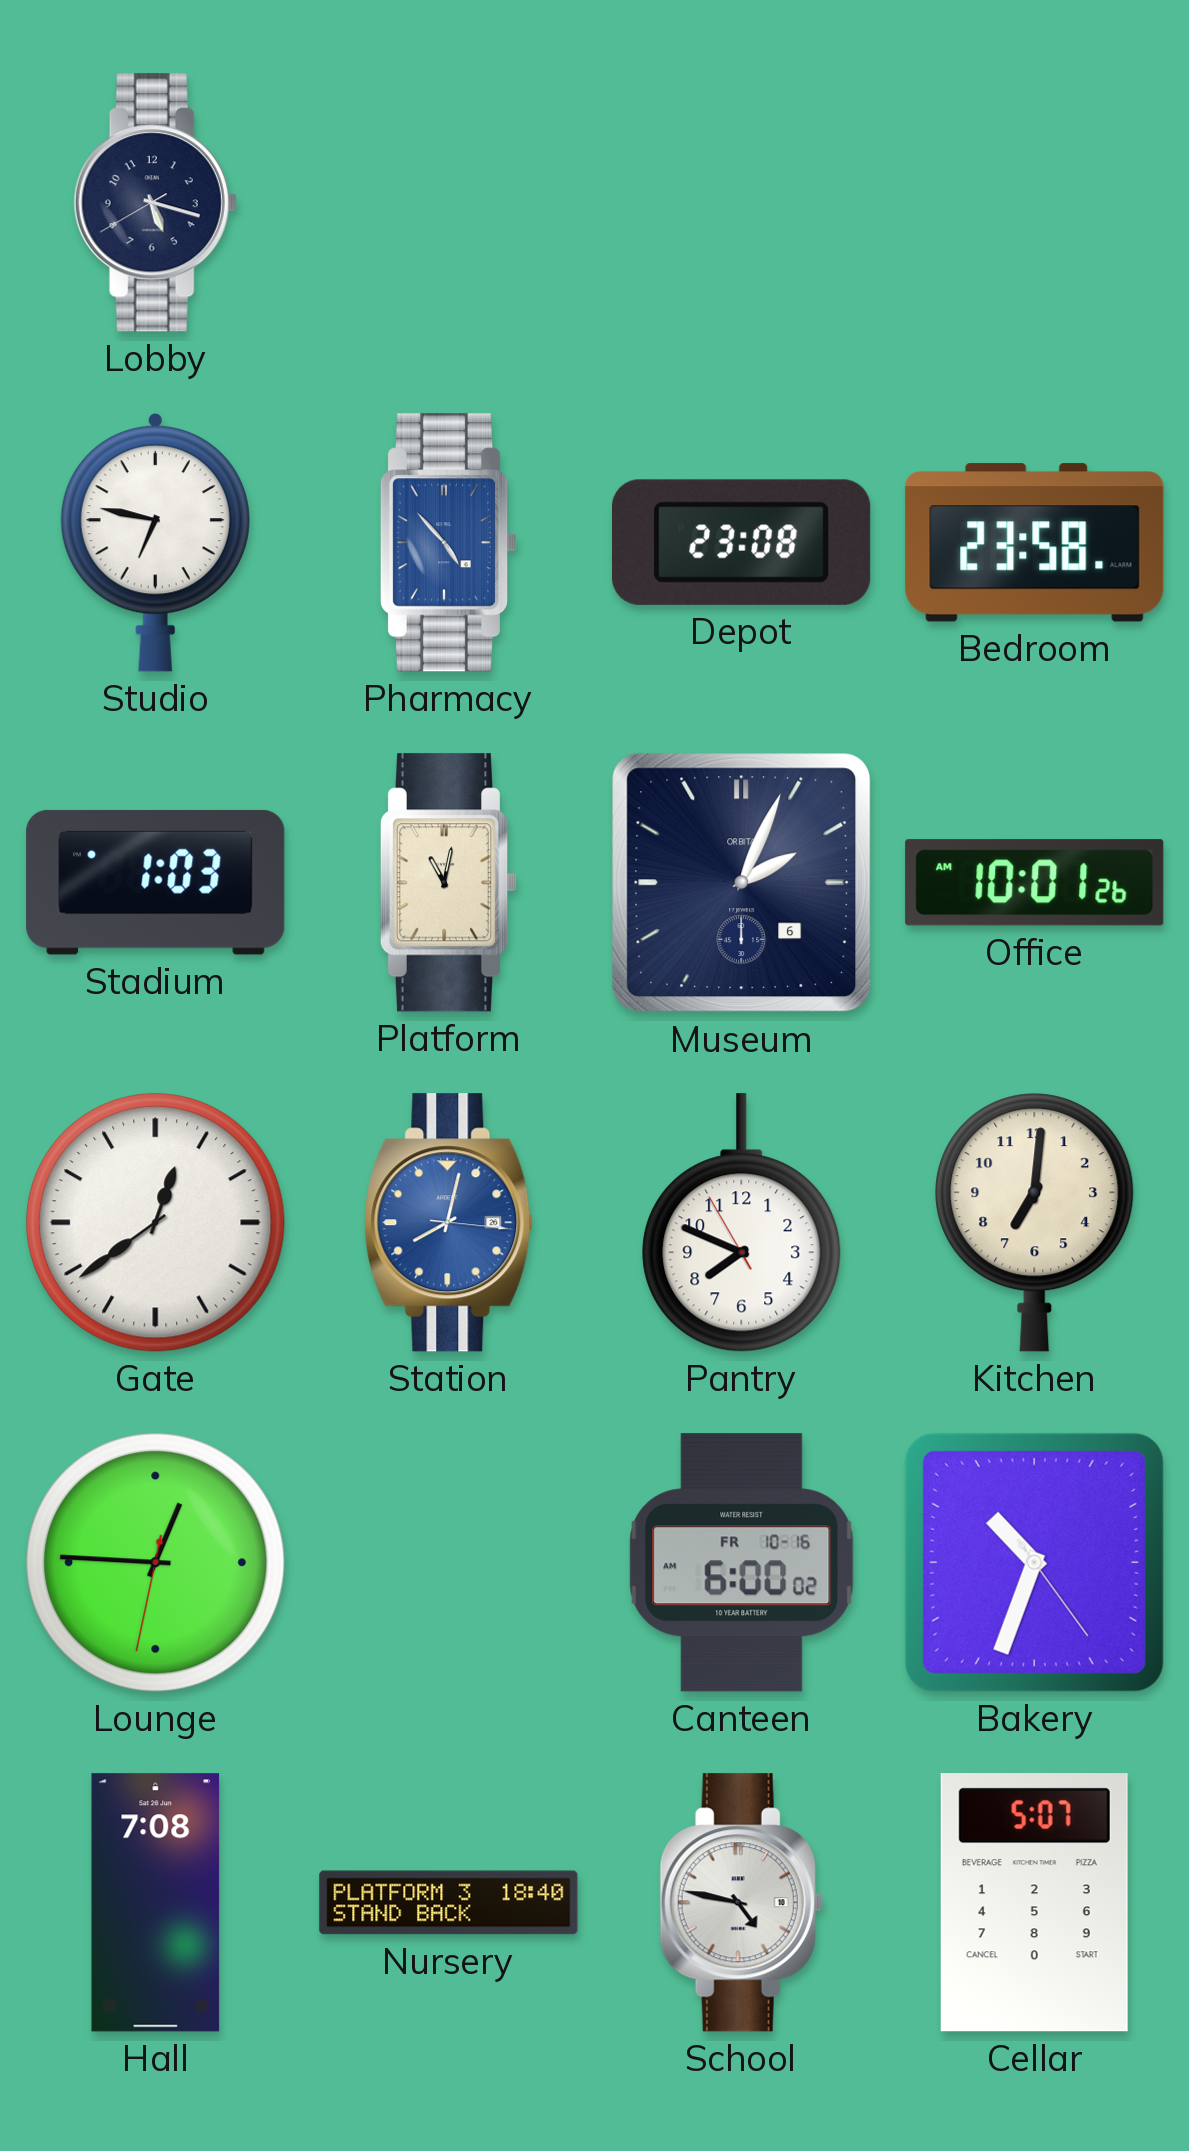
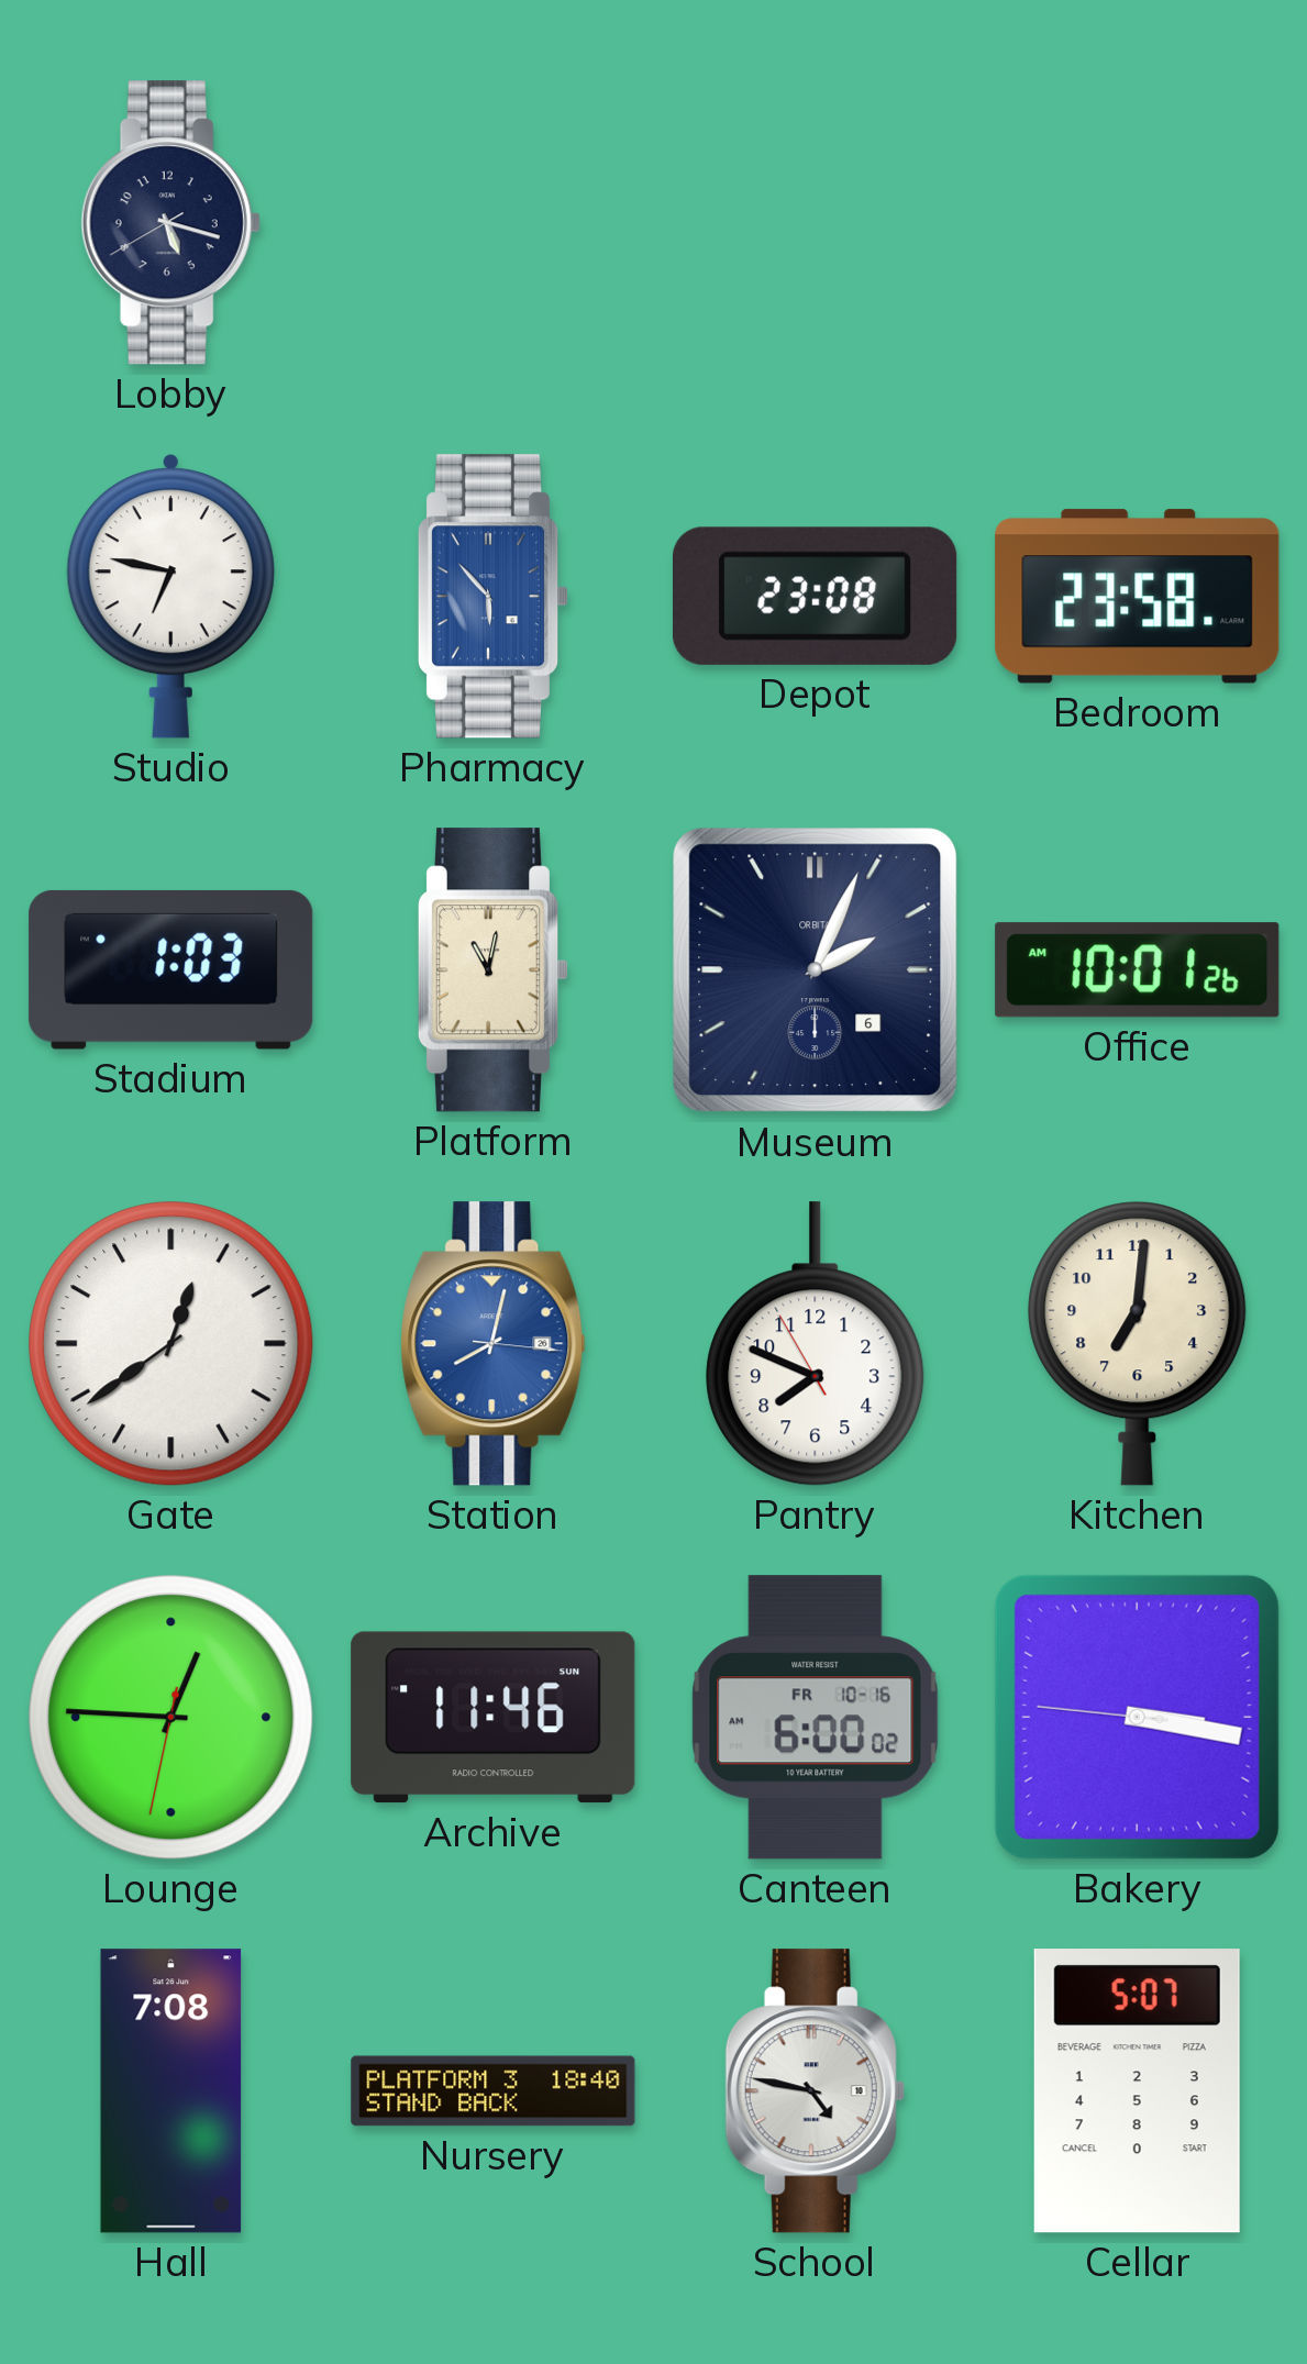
Pharmacy: 4:53 -> 5:53
Archive: none -> 11:46
Bakery: 10:33 -> 3:16
